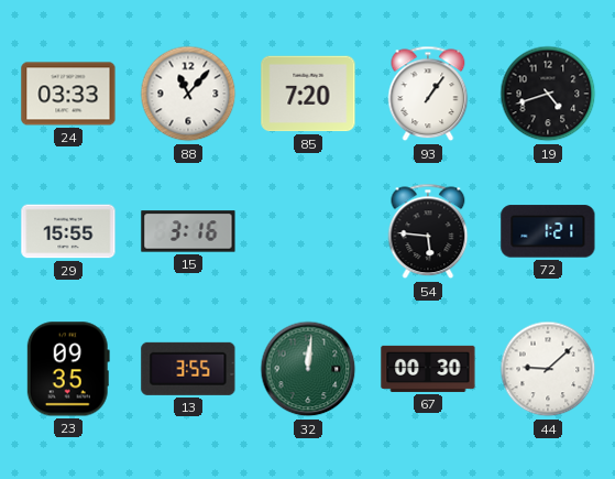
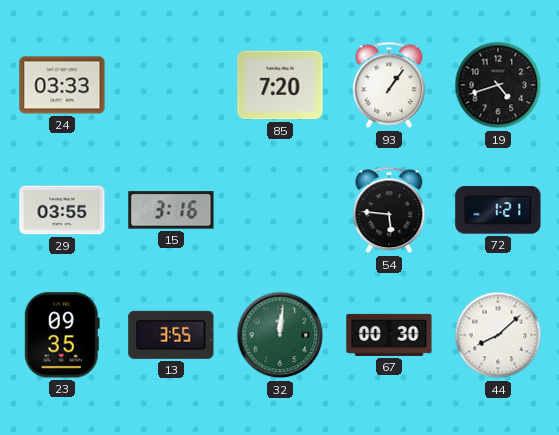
88: 11:07 -> none
29: 15:55 -> 03:55
44: 9:08 -> 8:08
